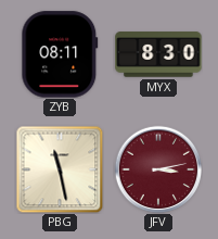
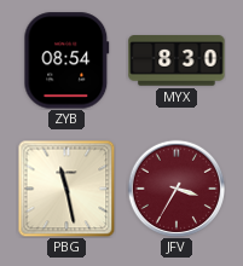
ZYB: 08:11 -> 08:54
JFV: 3:13 -> 3:35
